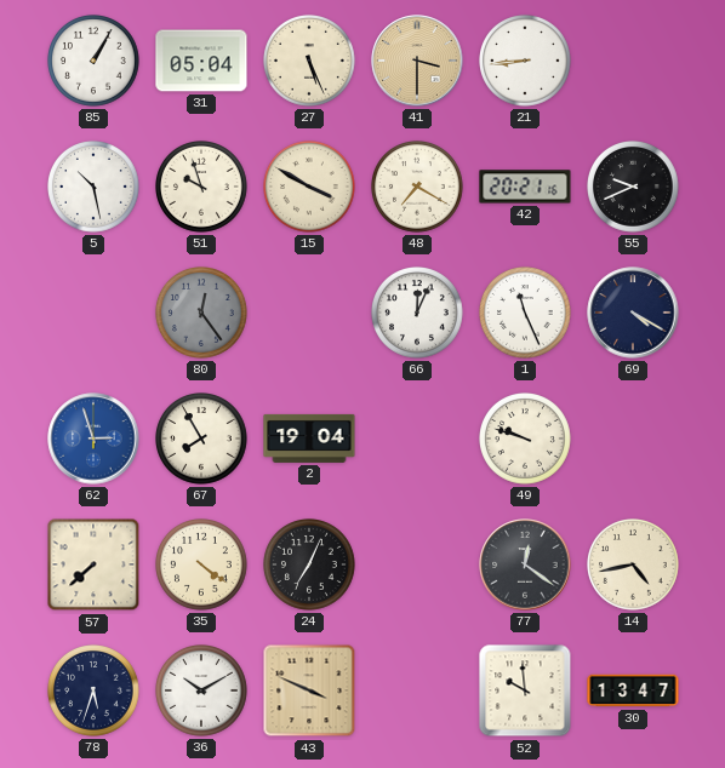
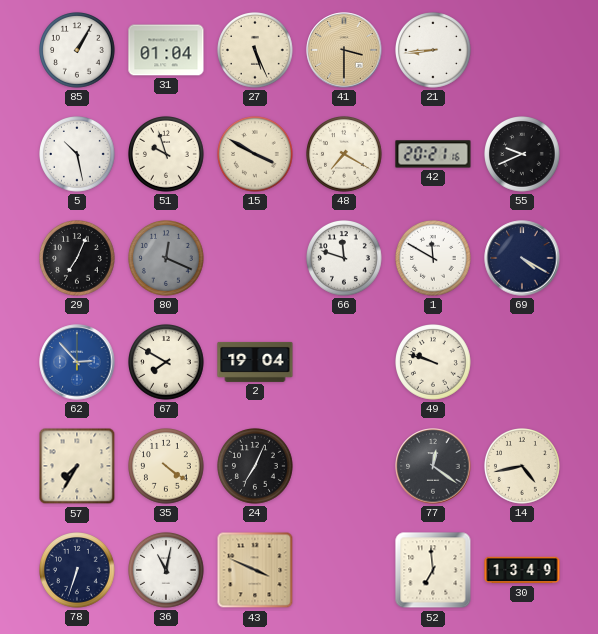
31: 05:04 -> 01:04
29: none -> 7:04
80: 12:24 -> 12:19
66: 12:04 -> 11:48
1: 11:26 -> 11:50
62: 2:57 -> 2:53
67: 7:55 -> 7:50
57: 7:38 -> 7:35
78: 5:33 -> 6:33
36: 10:10 -> 11:02
52: 9:59 -> 6:59
30: 13:47 -> 13:49
